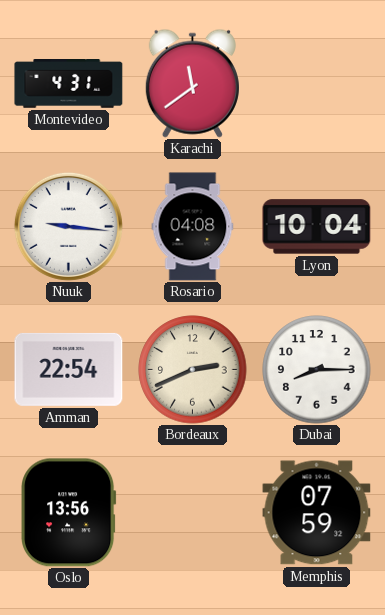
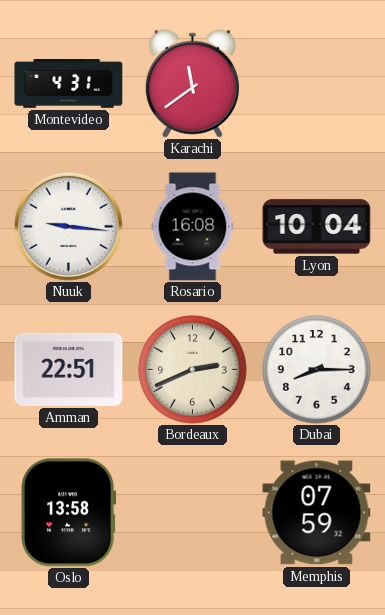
Rosario: 04:08 -> 16:08
Amman: 22:54 -> 22:51
Oslo: 13:56 -> 13:58
